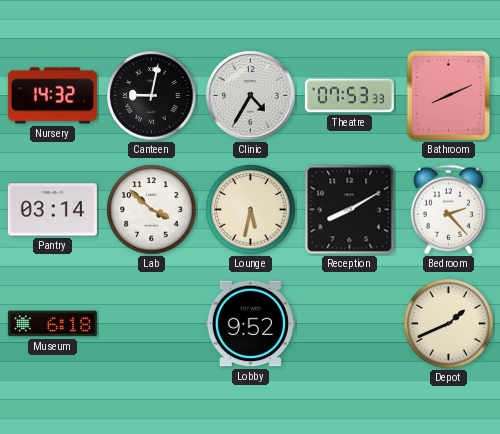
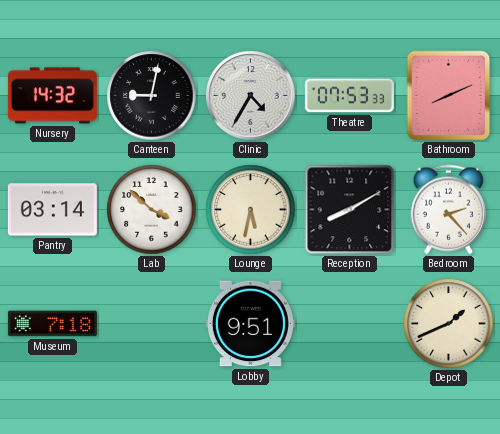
Museum: 6:18 -> 7:18
Lobby: 9:52 -> 9:51
